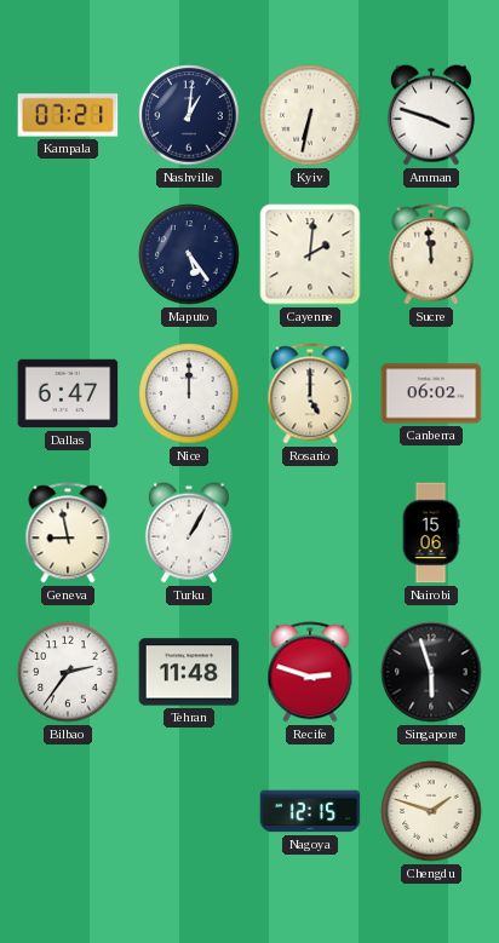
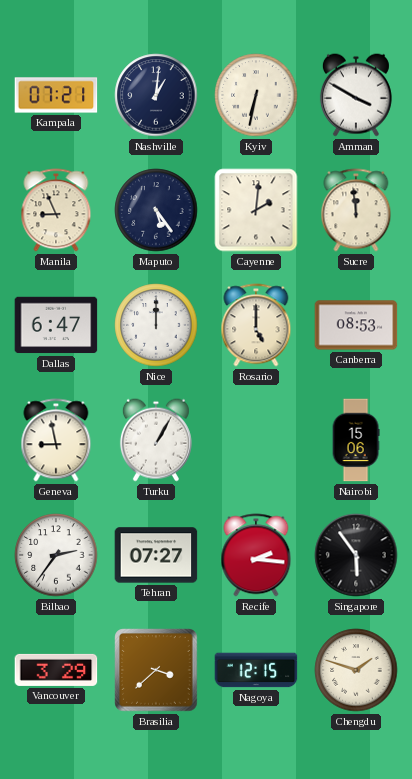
Amman: 3:48 -> 3:50
Manila: none -> 8:56
Canberra: 06:02 -> 08:53
Tehran: 11:48 -> 07:27
Recife: 2:48 -> 2:16
Singapore: 5:57 -> 5:54
Vancouver: none -> 3:29
Brasilia: none -> 3:38
